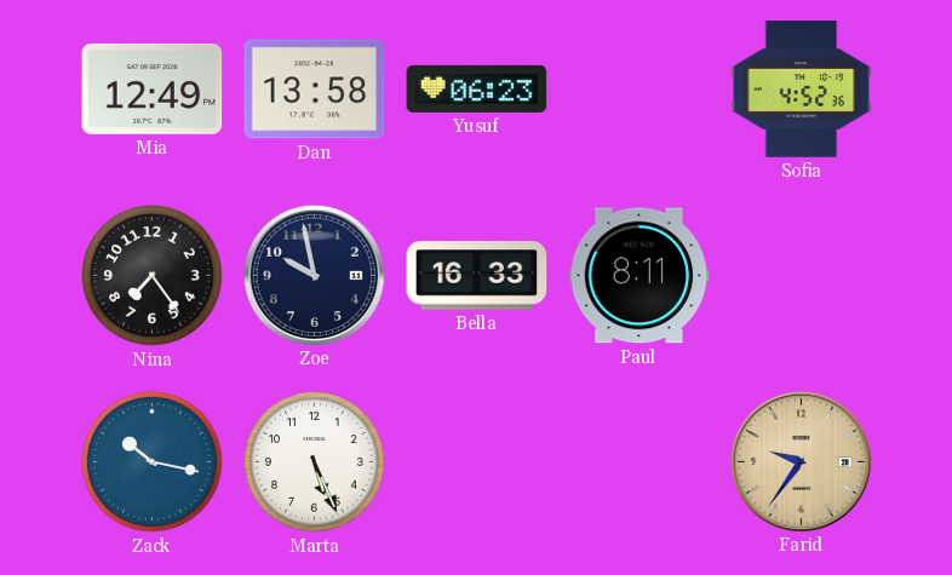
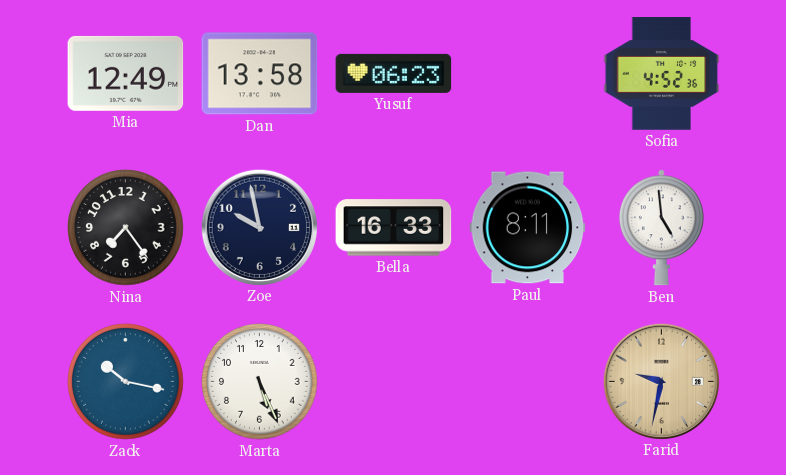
Ben: none -> 4:59
Farid: 9:36 -> 9:32
